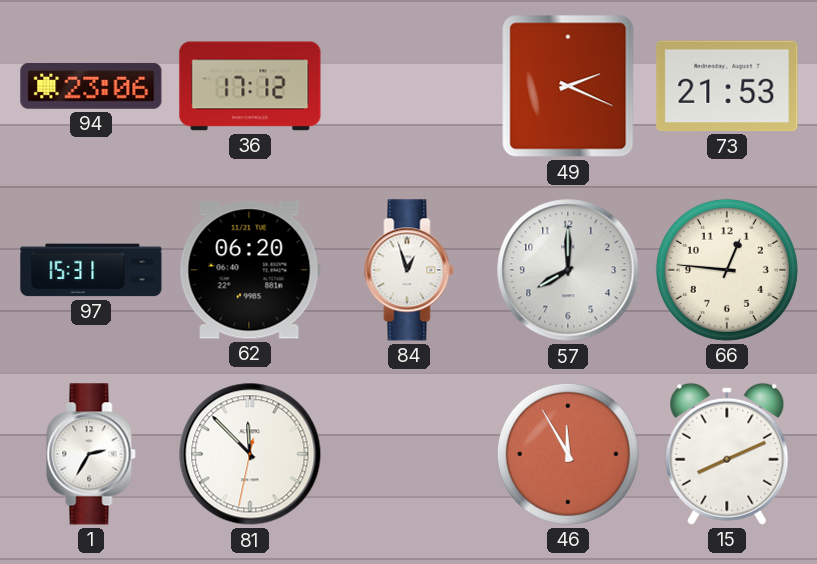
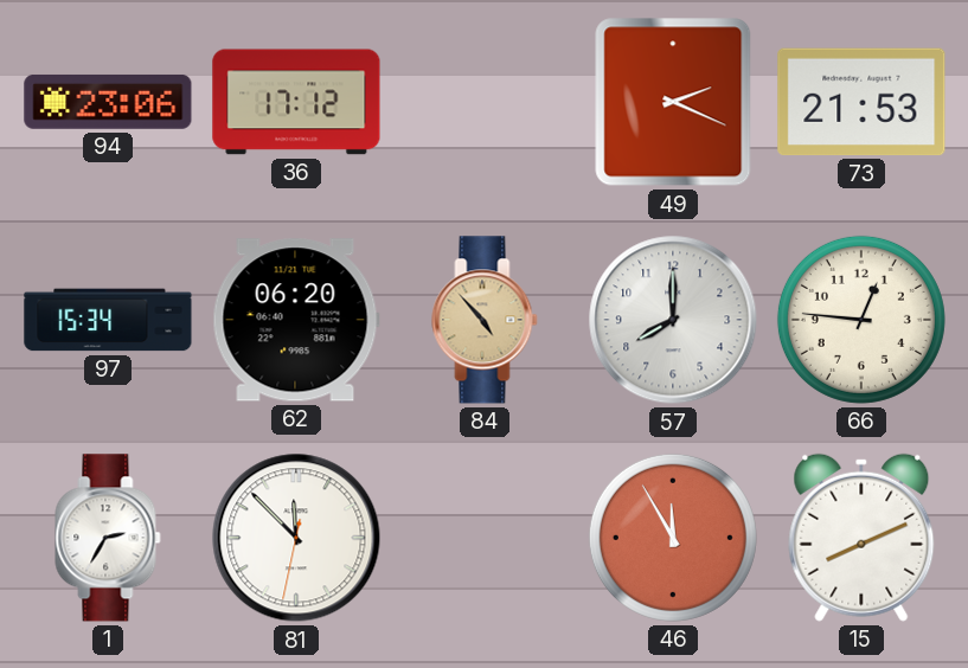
97: 15:31 -> 15:34
84: 12:57 -> 4:53
84 dial: white -> champagne
